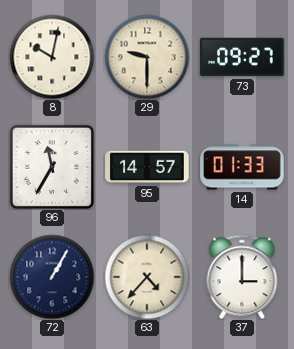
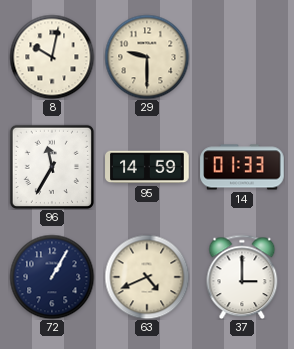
73: 09:27 -> none
95: 14:57 -> 14:59
63: 4:37 -> 4:41
